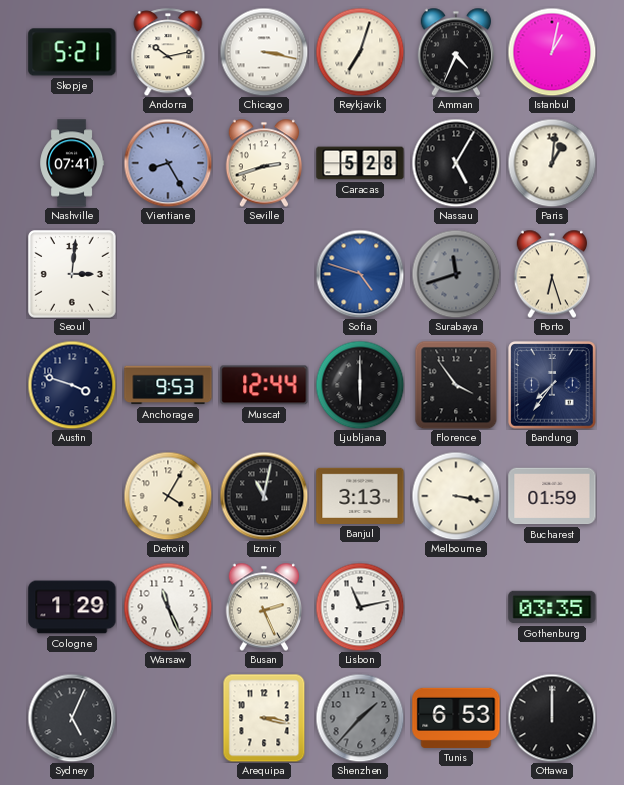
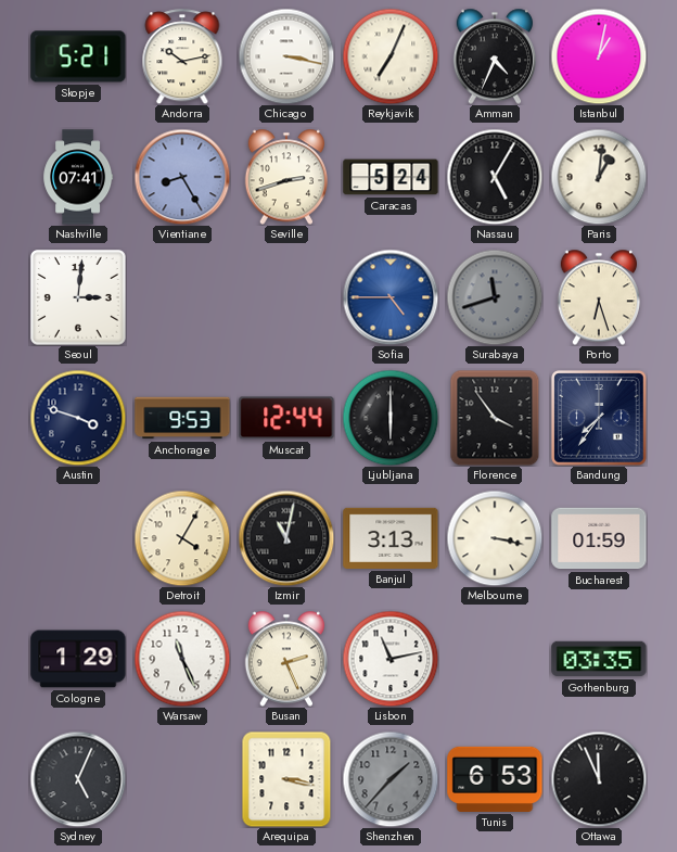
Reykjavik: 7:03 -> 7:04
Caracas: 5:28 -> 5:24
Sofia: 4:48 -> 4:45
Ottawa: 12:00 -> 11:56
